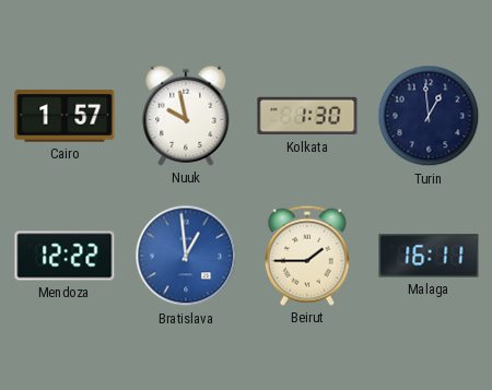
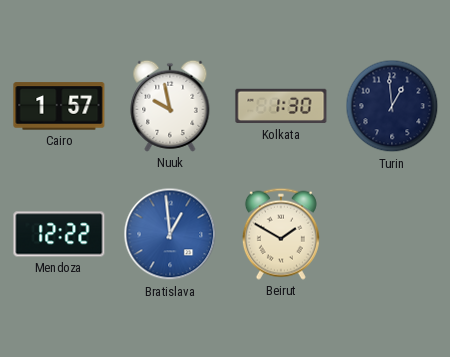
Beirut: 1:45 -> 1:50
Malaga: 16:11 -> none
